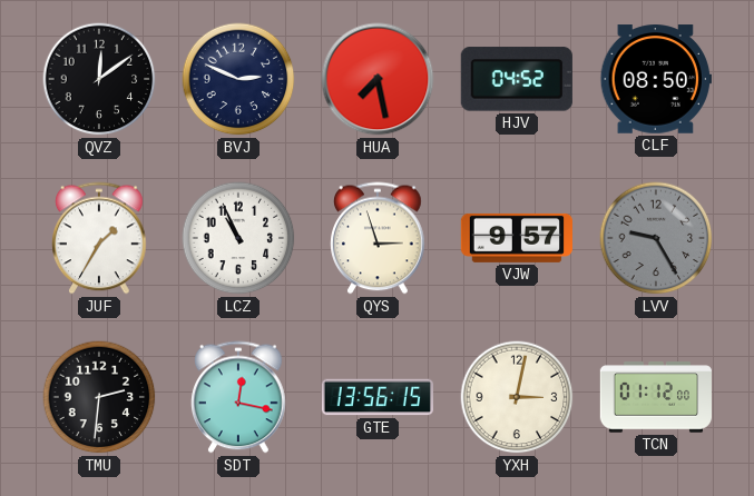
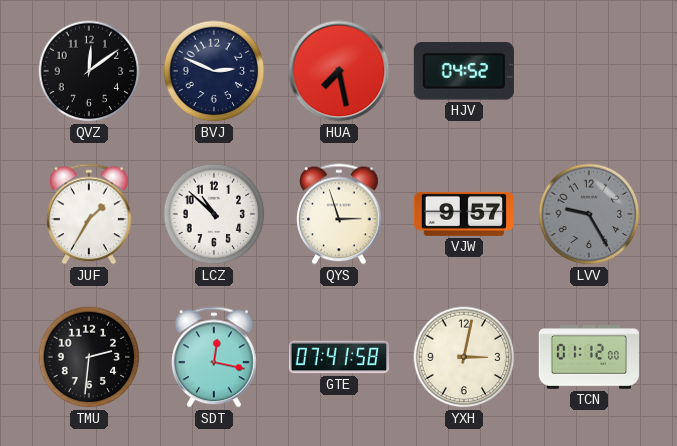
CLF: 08:50 -> none
LCZ: 10:56 -> 10:52
GTE: 13:56 -> 07:41
